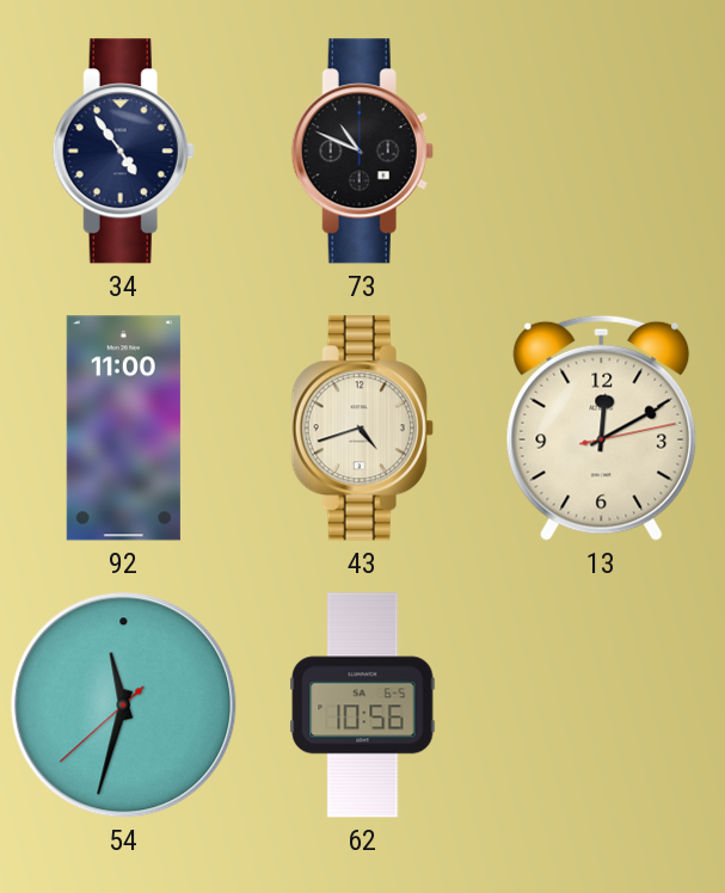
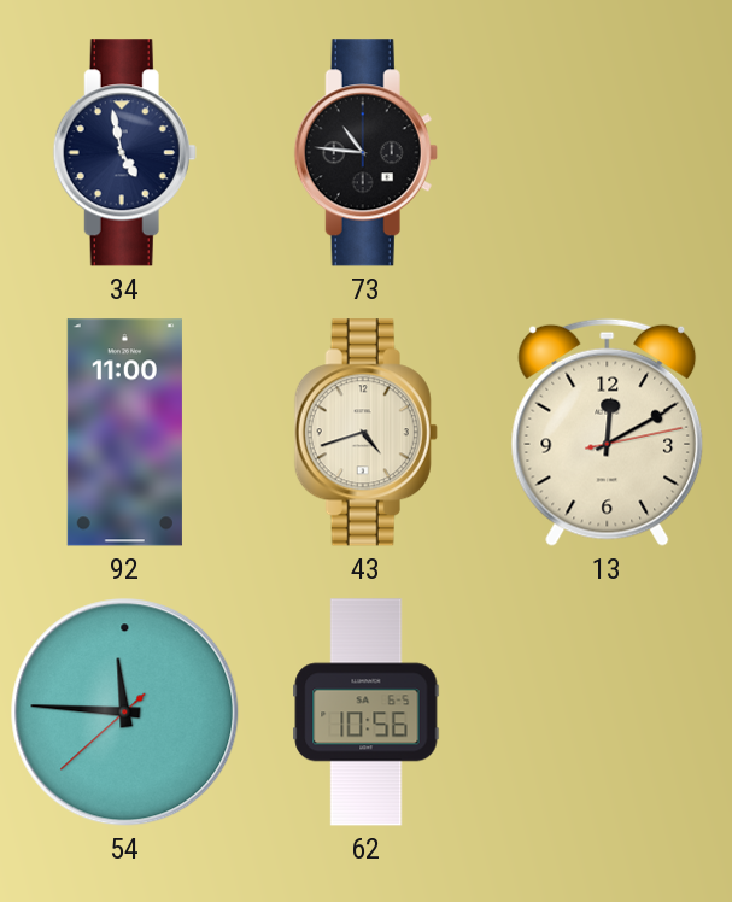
34: 4:54 -> 4:58
73: 10:49 -> 10:46
54: 11:32 -> 11:45
